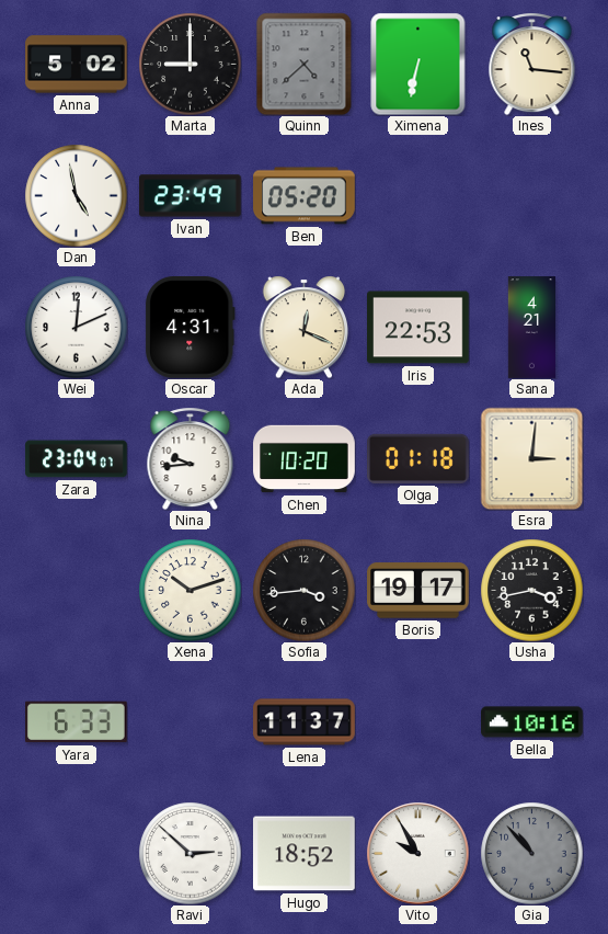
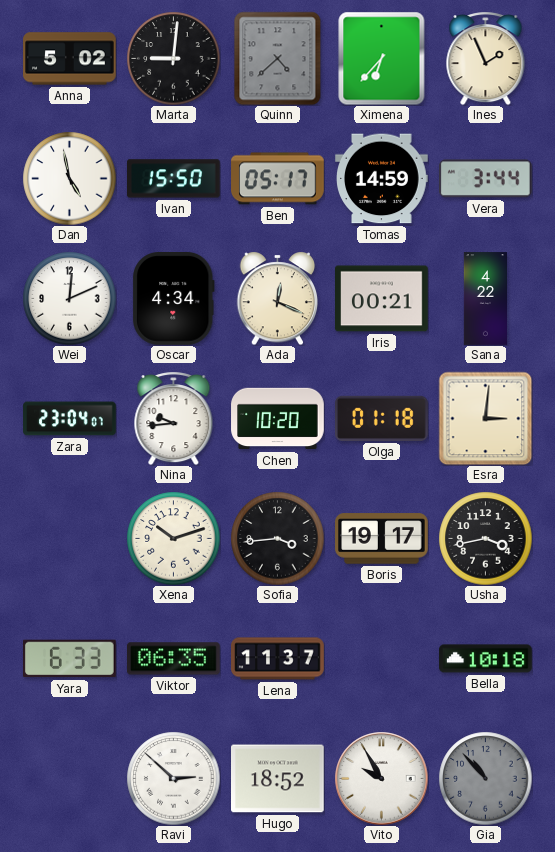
Marta: 9:00 -> 9:01
Ximena: 6:32 -> 6:37
Ines: 11:16 -> 1:56
Ivan: 23:49 -> 15:50
Ben: 05:20 -> 05:17
Tomas: none -> 14:59
Vera: none -> 3:44
Oscar: 4:31 -> 4:34
Iris: 22:53 -> 00:21
Sana: 4:21 -> 4:22
Viktor: none -> 06:35
Bella: 10:16 -> 10:18
